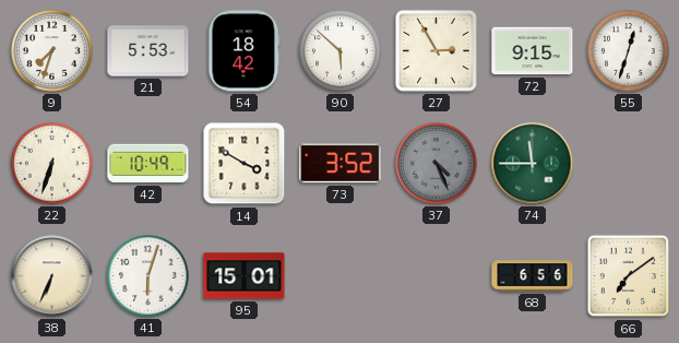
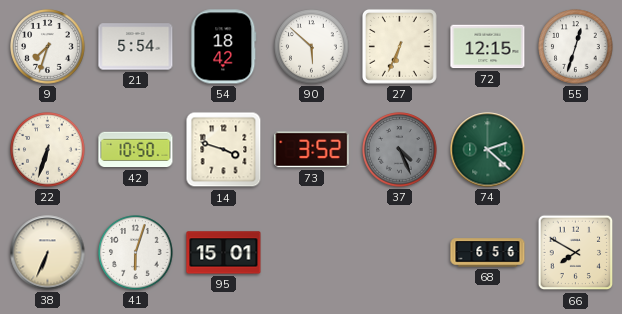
21: 5:53 -> 5:54
27: 2:55 -> 6:34
72: 9:15 -> 12:15
42: 10:49 -> 10:50
14: 3:50 -> 3:48
74: 11:45 -> 2:22
66: 7:09 -> 7:50
